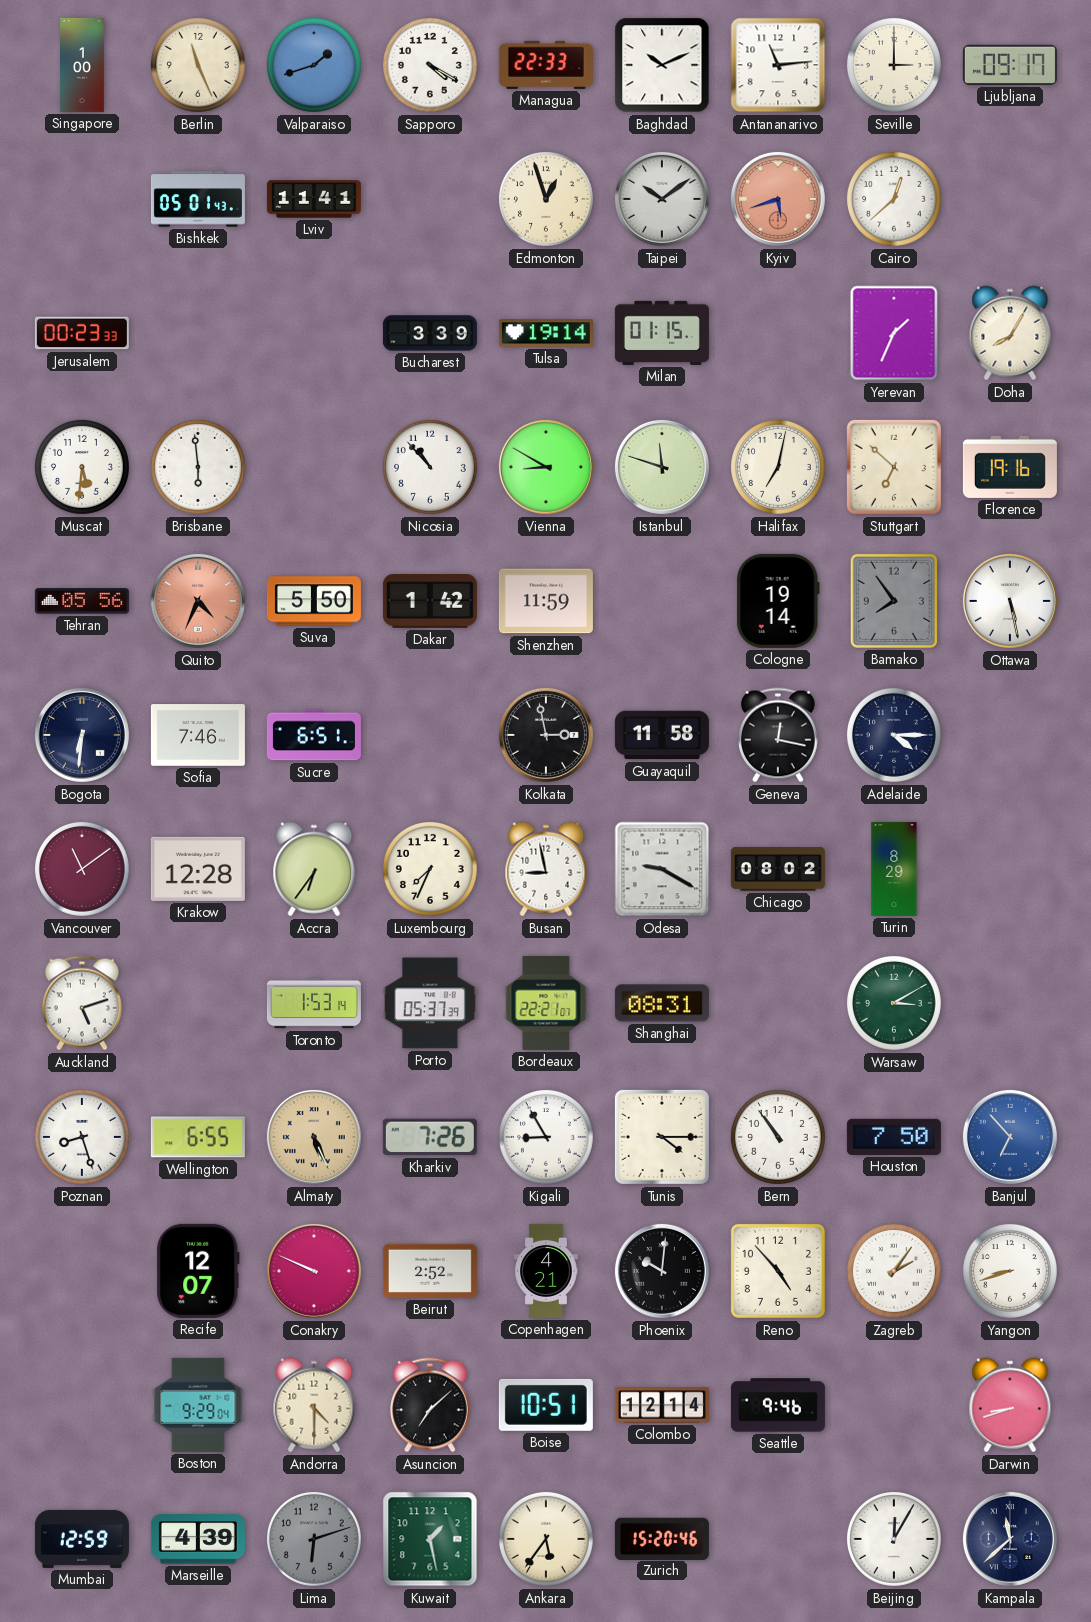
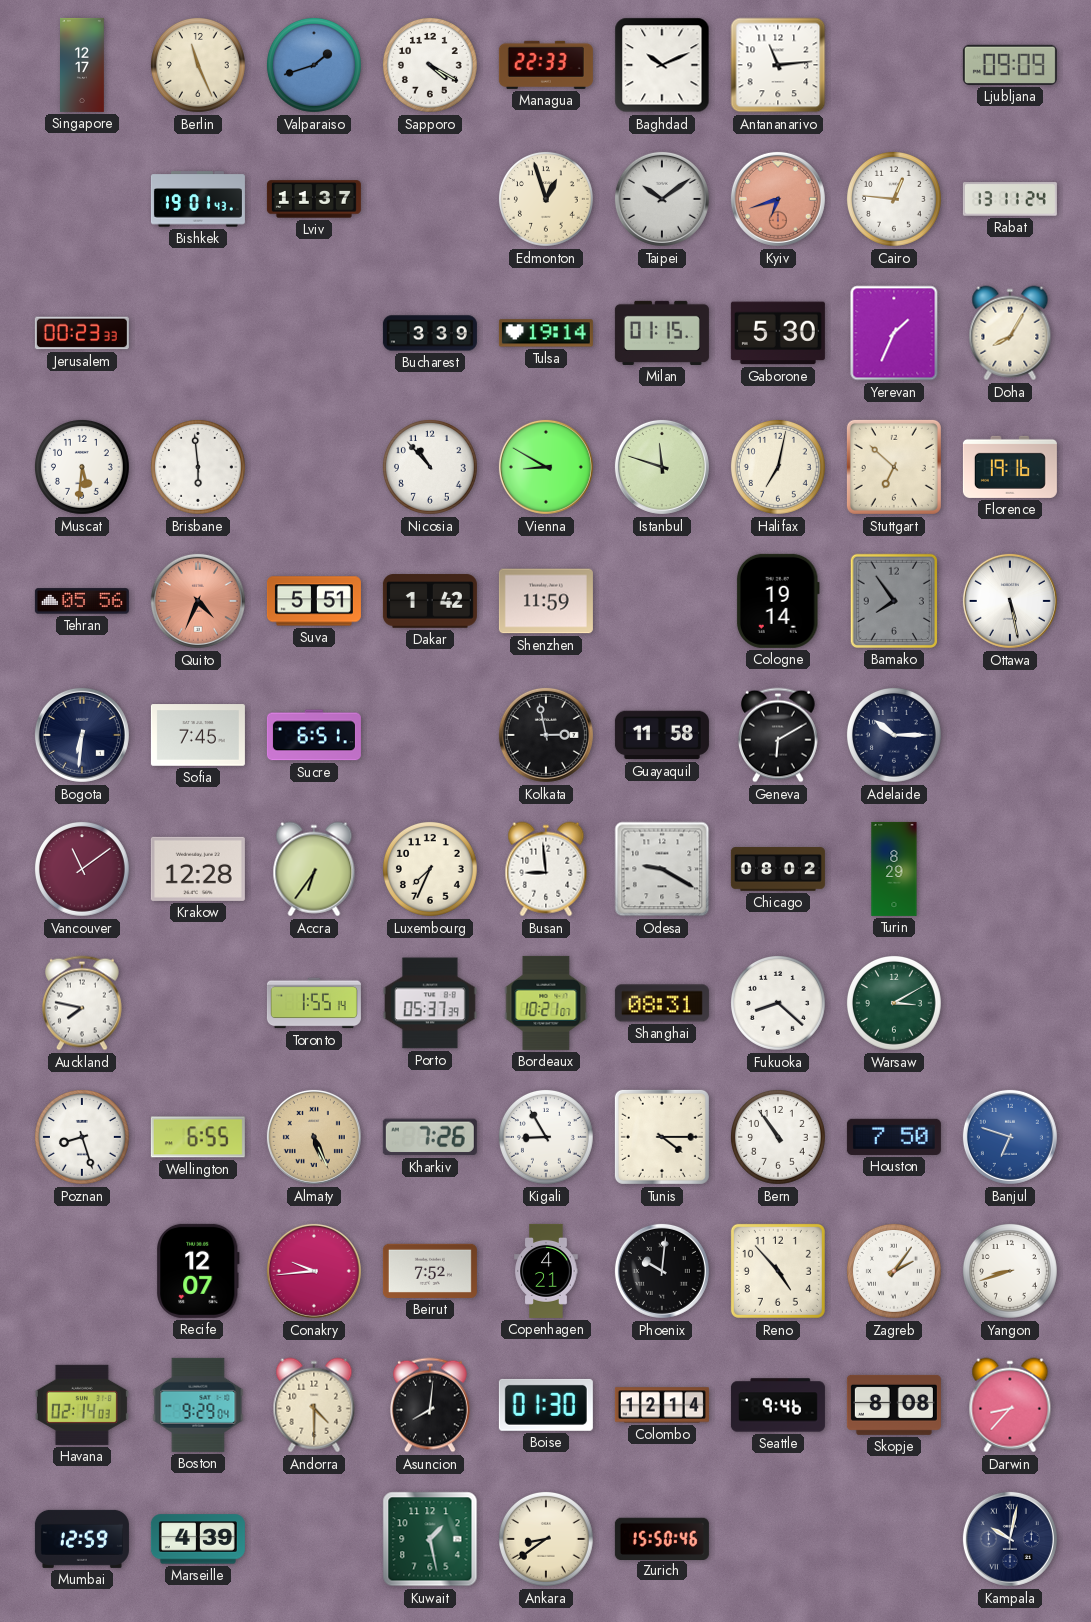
Singapore: 1:00 -> 12:17
Seville: 3:00 -> none
Ljubljana: 09:17 -> 09:09
Bishkek: 05:01 -> 19:01
Lviv: 11:41 -> 11:37
Kyiv: 5:42 -> 6:42
Cairo: 12:38 -> 12:46
Rabat: none -> 13:11
Gaborone: none -> 5:30
Suva: 5:50 -> 5:51
Sofia: 7:46 -> 7:45
Geneva: 12:17 -> 6:10
Adelaide: 4:15 -> 10:15
Busan: 8:58 -> 8:59
Auckland: 5:12 -> 7:47
Toronto: 1:53 -> 1:55
Bordeaux: 22:21 -> 10:21
Fukuoka: none -> 8:22
Banjul: 6:53 -> 6:48
Conakry: 9:49 -> 9:44
Beirut: 2:52 -> 7:52
Havana: none -> 02:14
Asuncion: 7:08 -> 8:01
Boise: 10:51 -> 01:30
Skopje: none -> 8:08
Darwin: 8:42 -> 8:37
Lima: 6:12 -> none
Ankara: 5:36 -> 8:39
Zurich: 15:20 -> 15:50
Beijing: 12:05 -> none
Kampala: 11:38 -> 10:02
